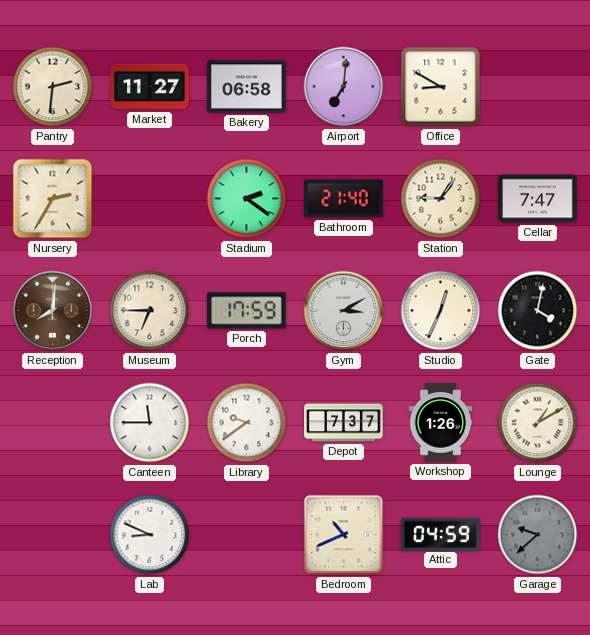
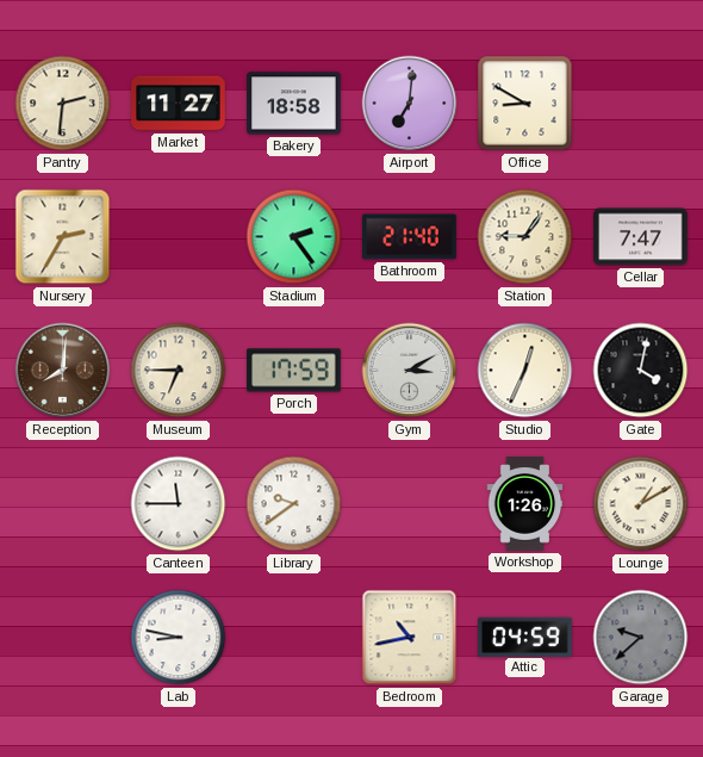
Bakery: 06:58 -> 18:58
Stadium: 2:21 -> 2:24
Depot: 7:37 -> none
Lab: 8:49 -> 8:47
Bedroom: 10:41 -> 10:43
